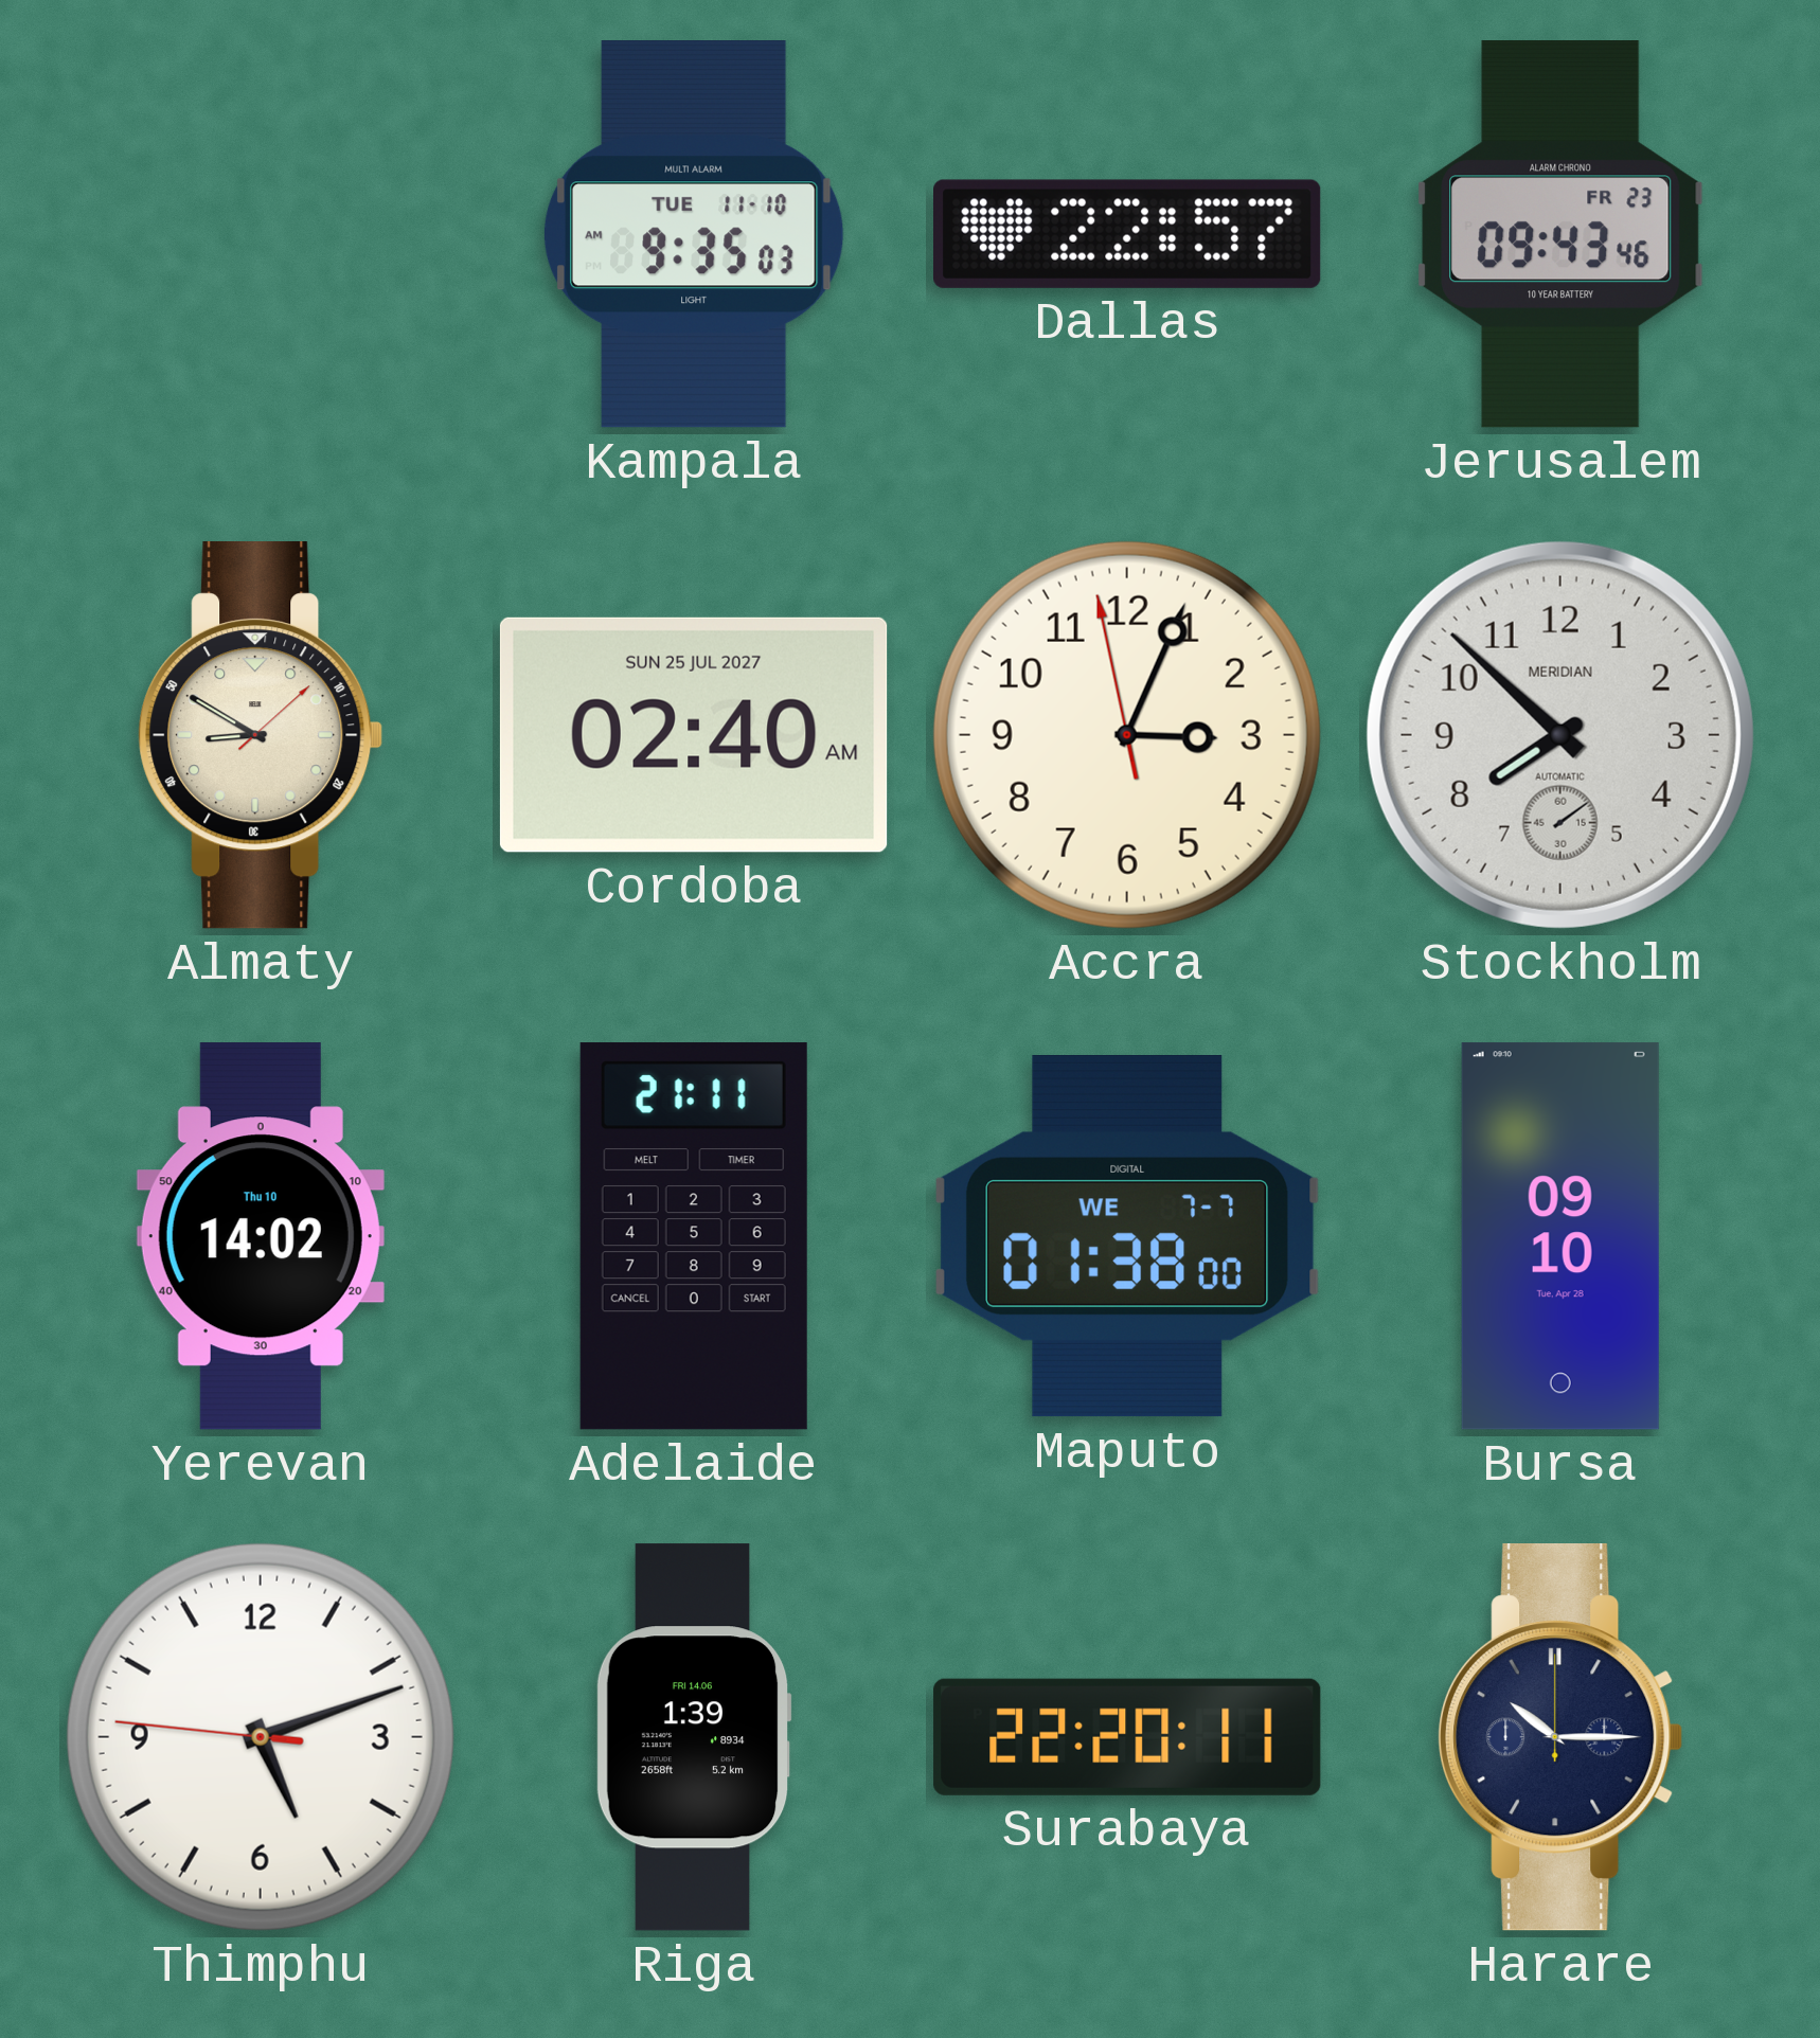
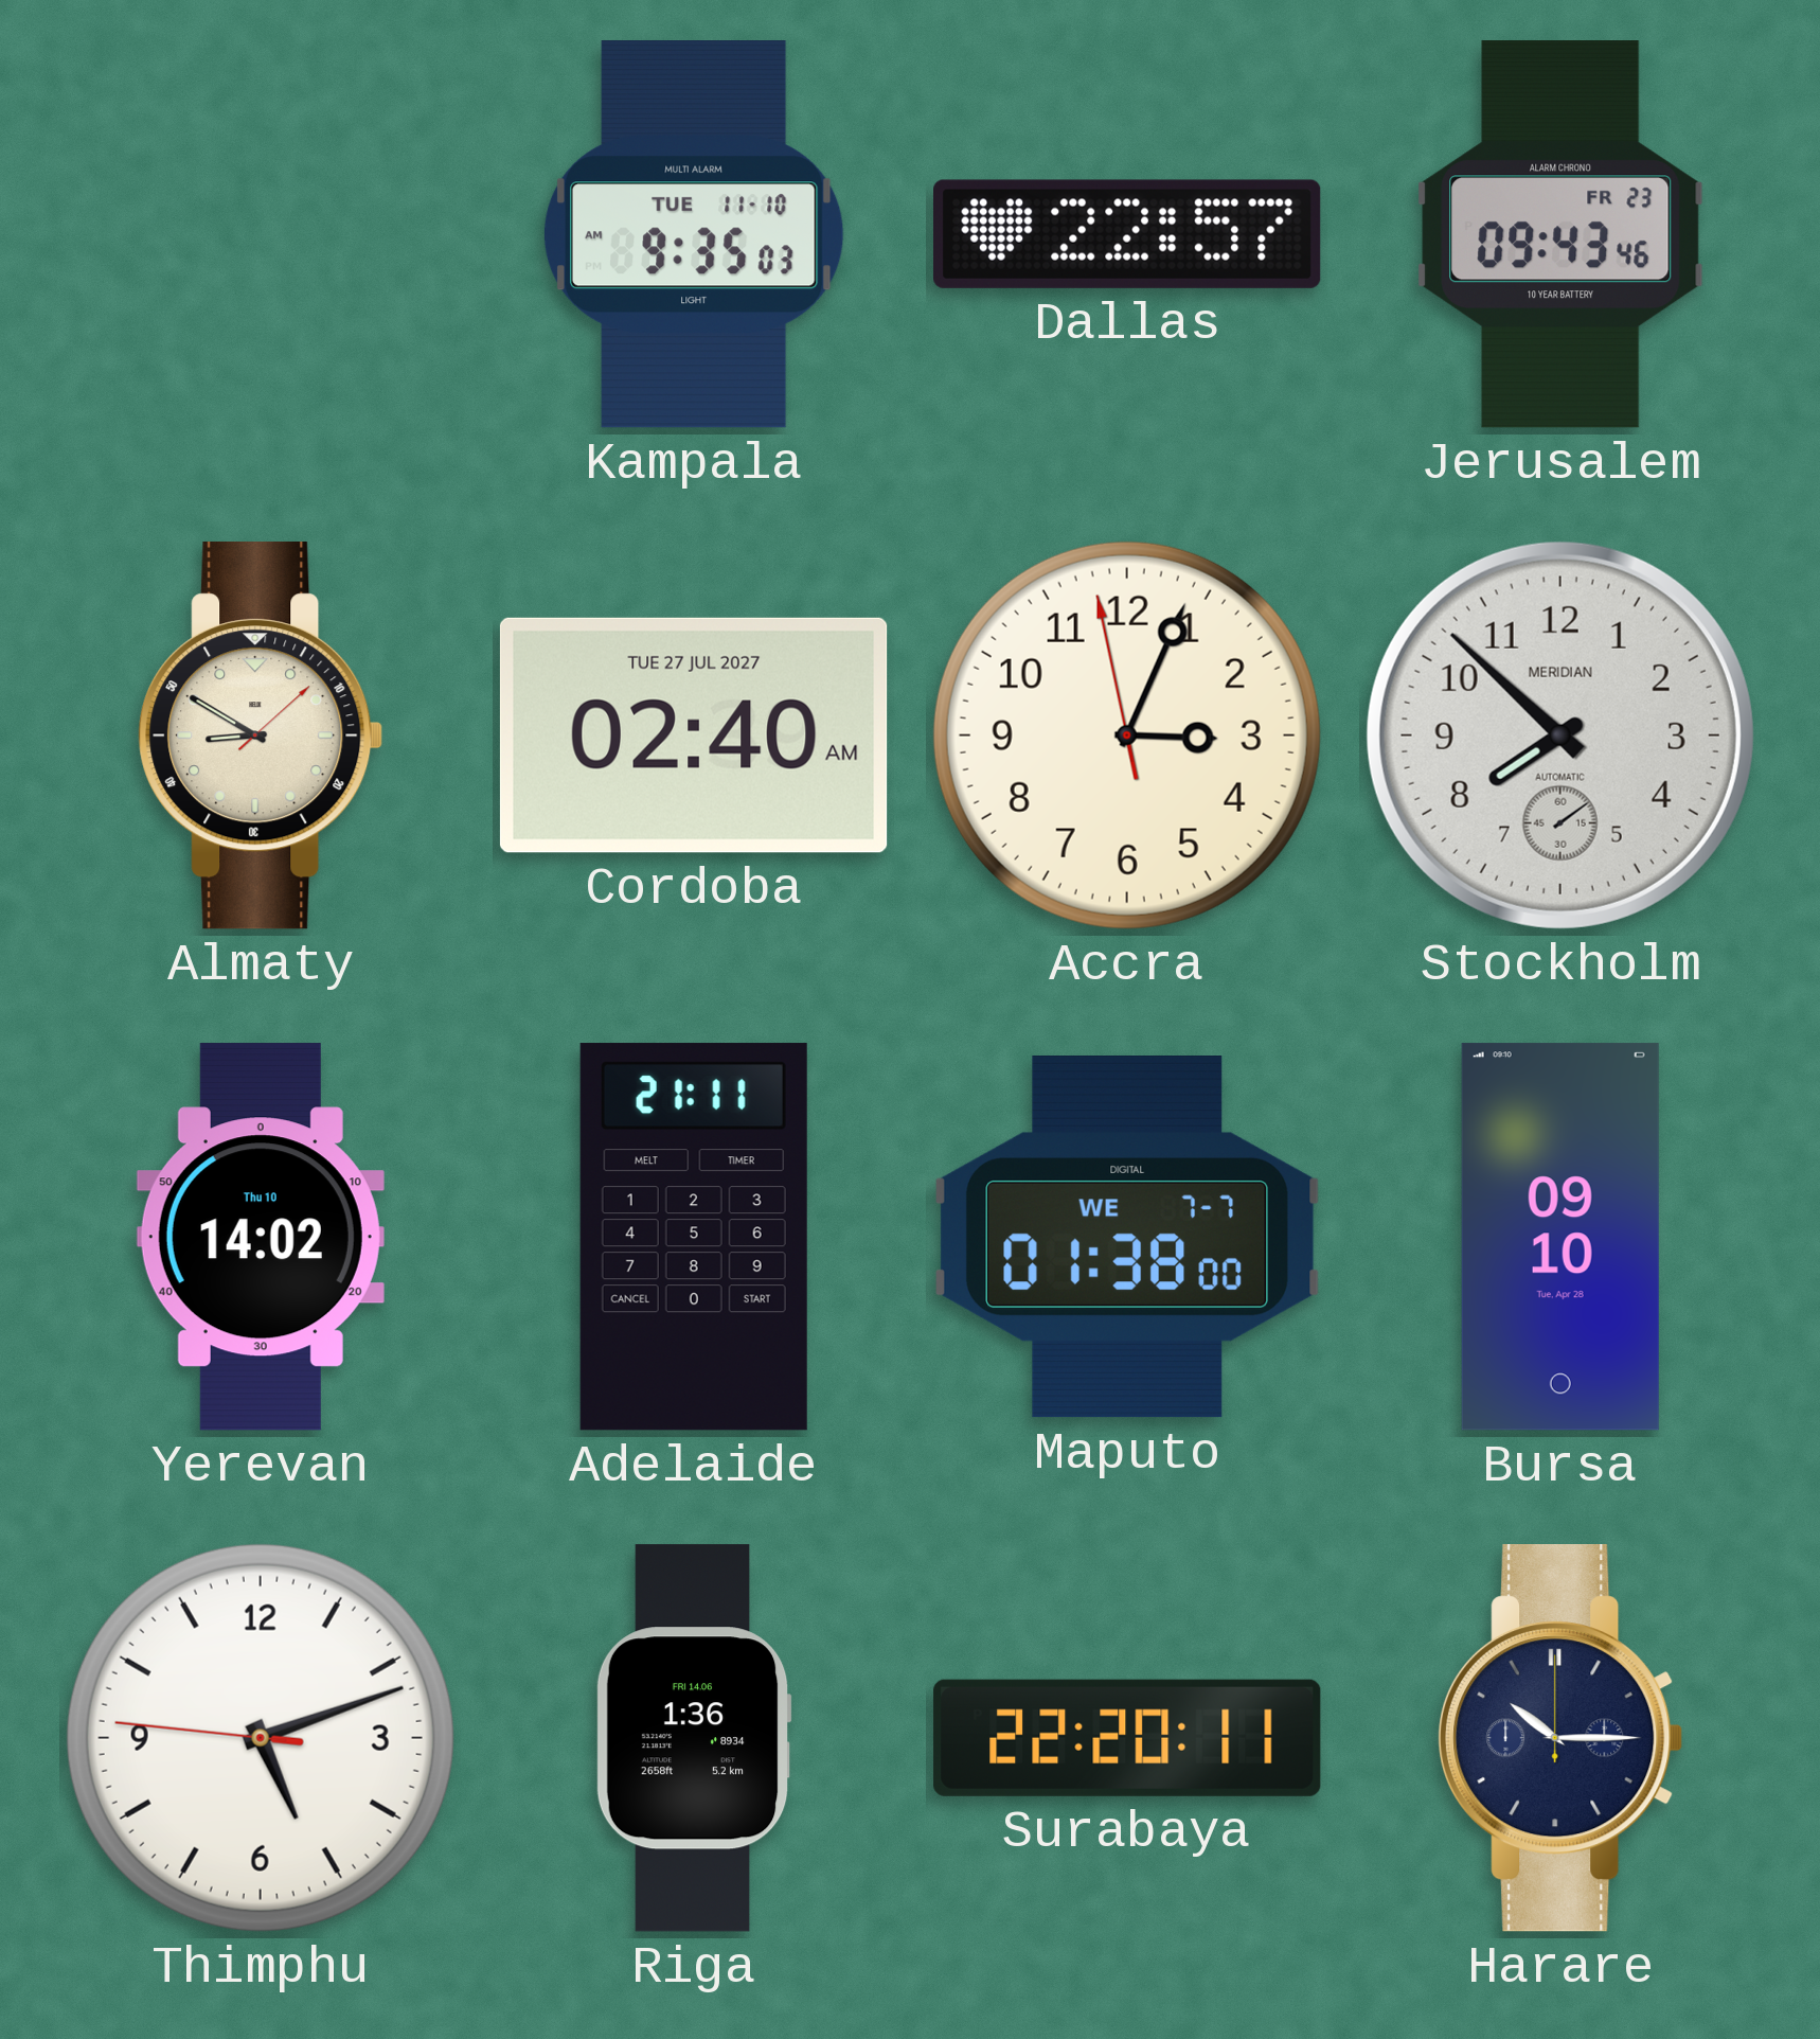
Cordoba date: SUN 25 JUL 2027 -> TUE 27 JUL 2027
Riga: 1:39 -> 1:36
